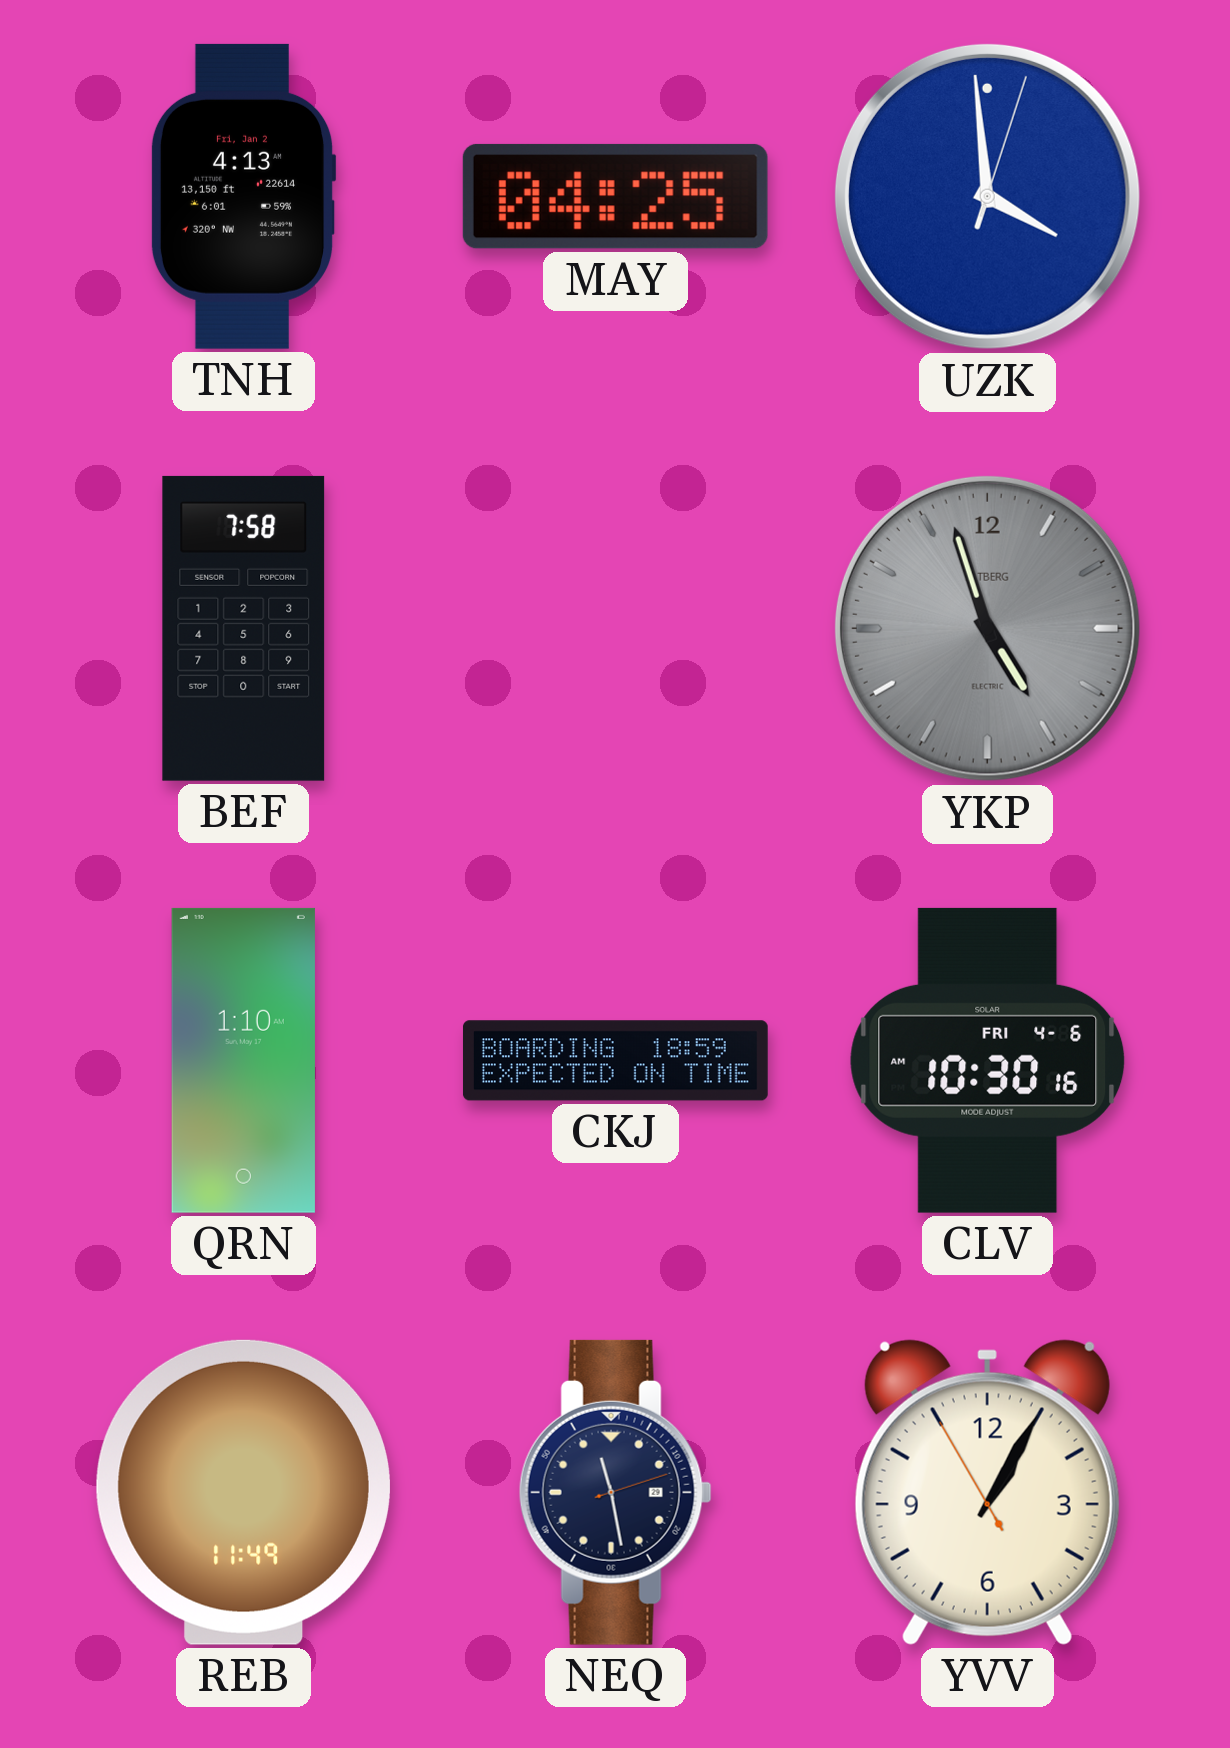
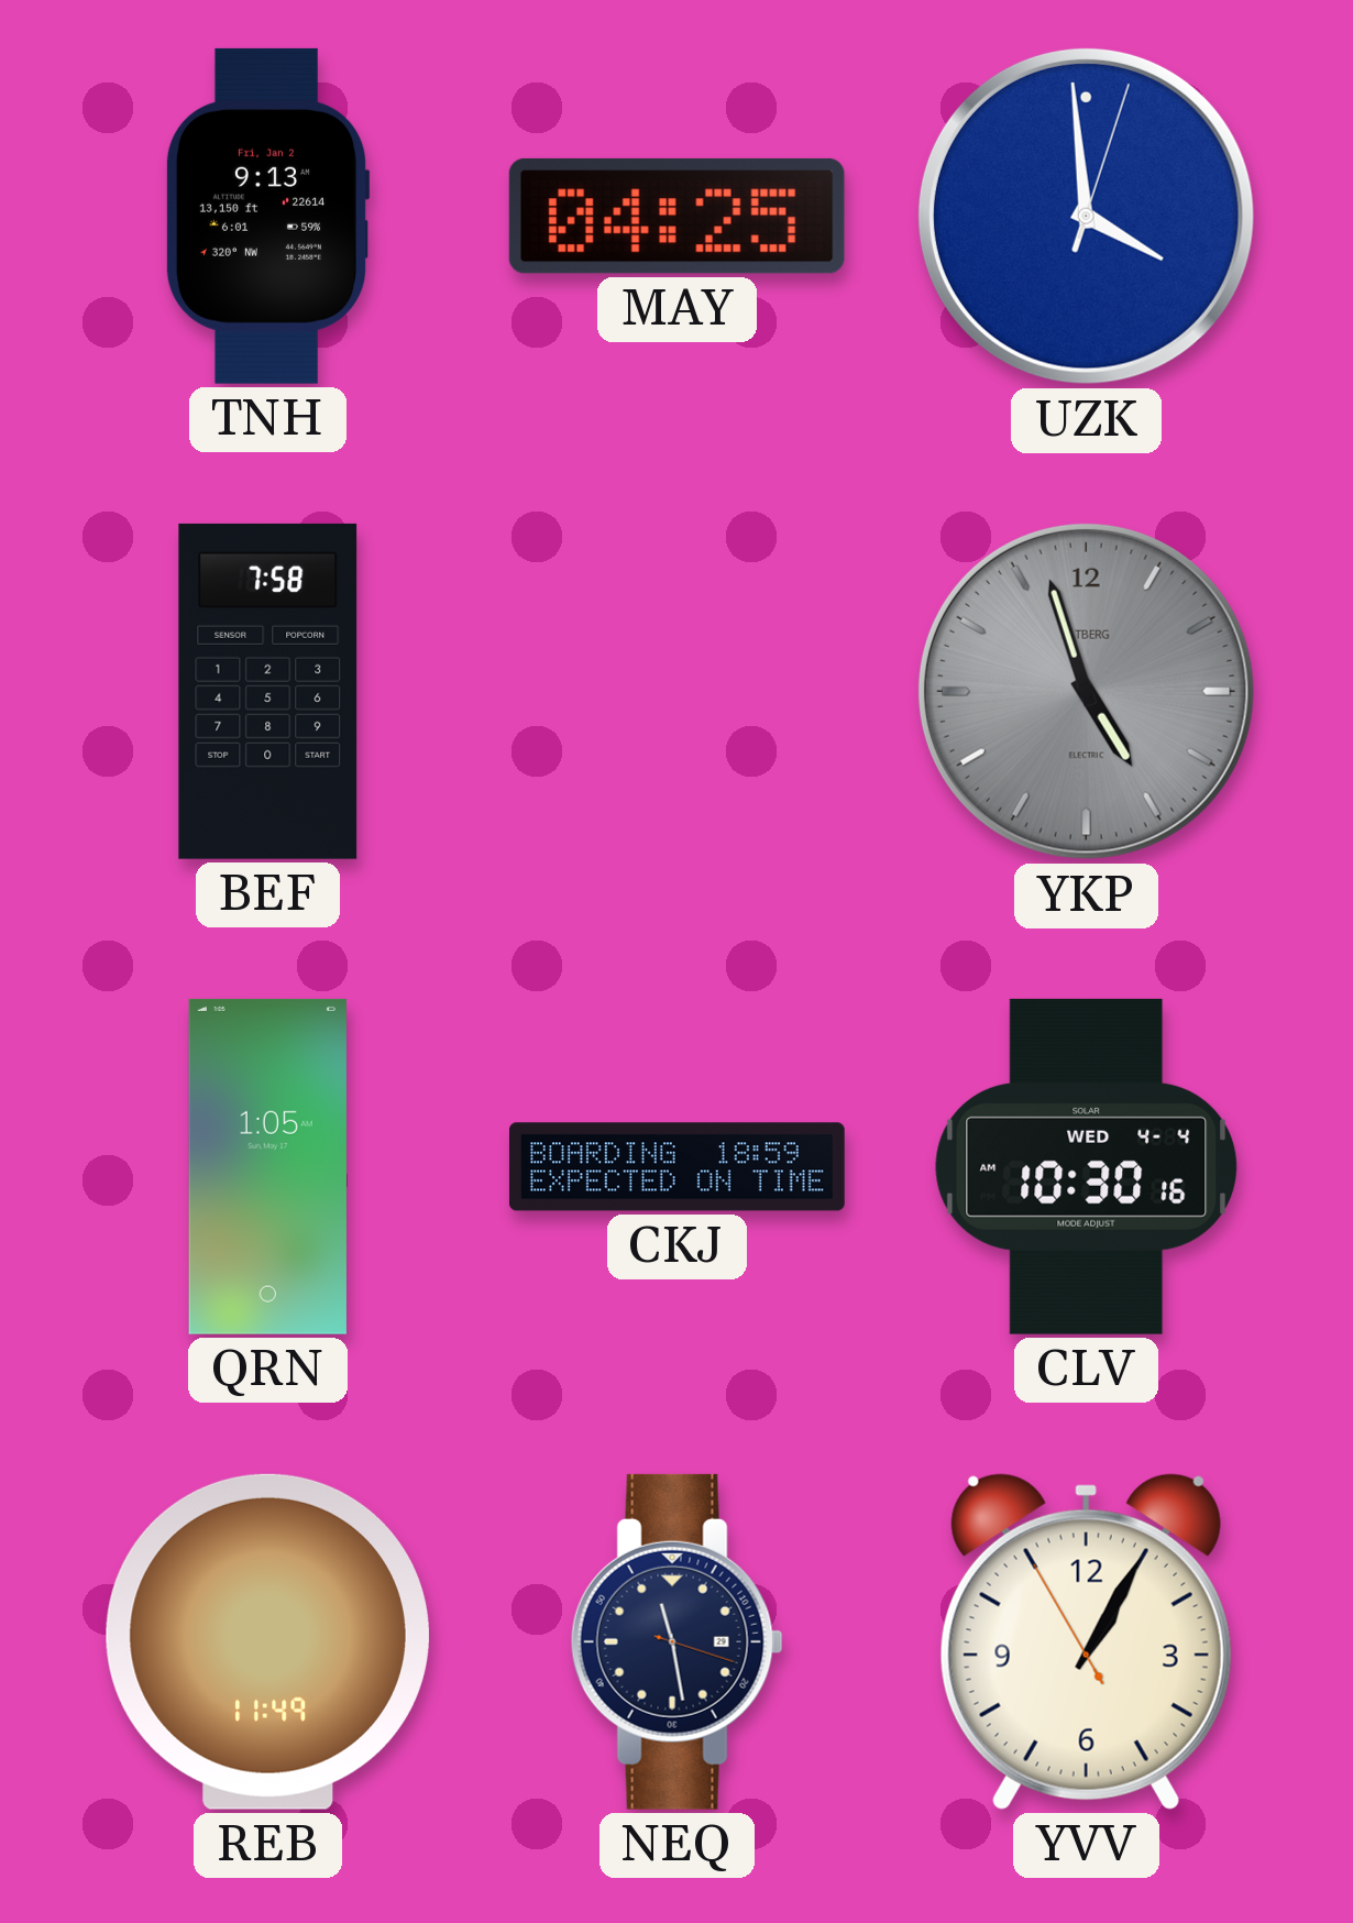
TNH: 4:13 -> 9:13
QRN: 1:10 -> 1:05
CLV date: FRI 4-6 -> WED 4-4
NEQ: 11:28:12 -> 11:28:18
